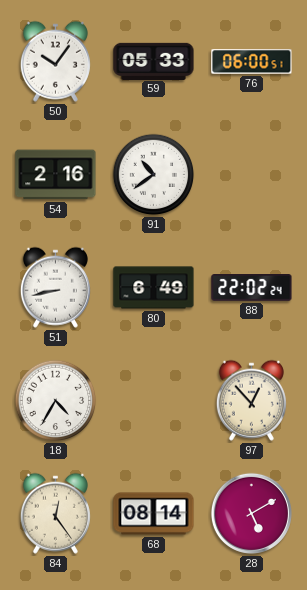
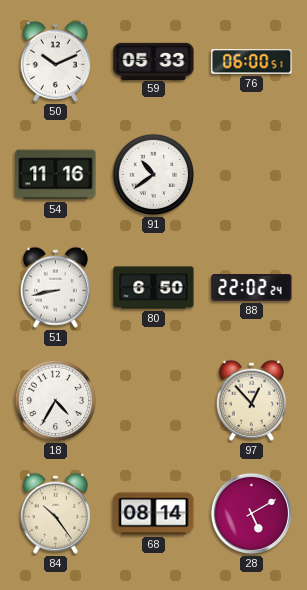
50: 10:06 -> 10:11
54: 2:16 -> 11:16
80: 6:49 -> 6:50
84: 12:24 -> 10:24
